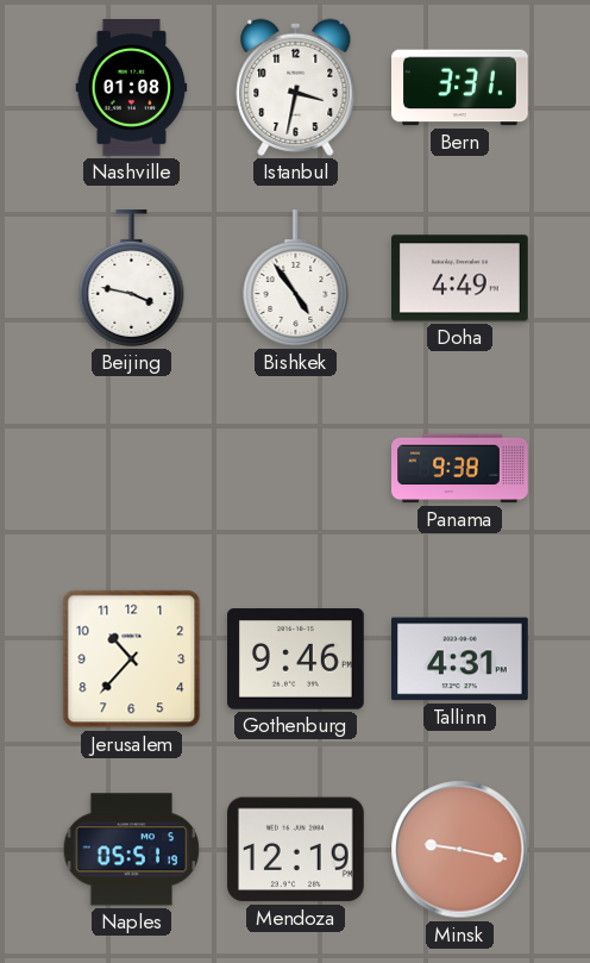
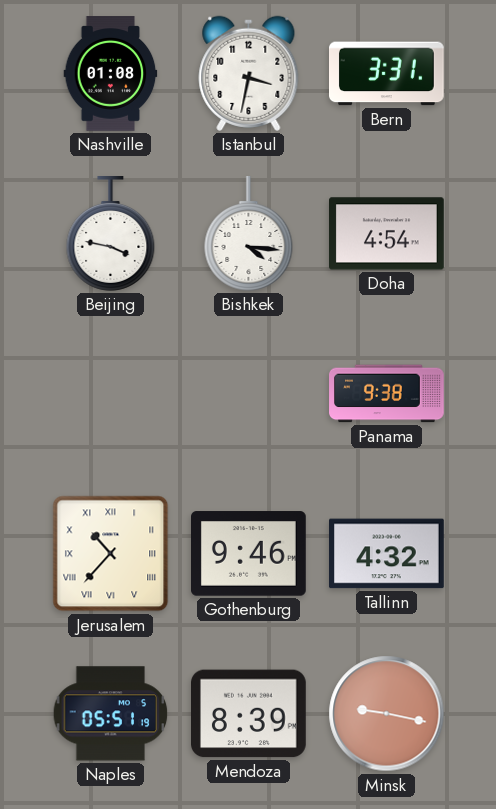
Bishkek: 4:54 -> 4:16
Doha: 4:49 -> 4:54
Jerusalem numerals: Arabic -> Roman
Tallinn: 4:31 -> 4:32
Mendoza: 12:19 -> 8:39
